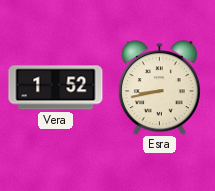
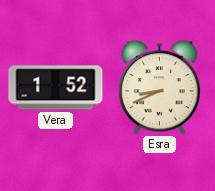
Esra: 8:43 -> 8:41
